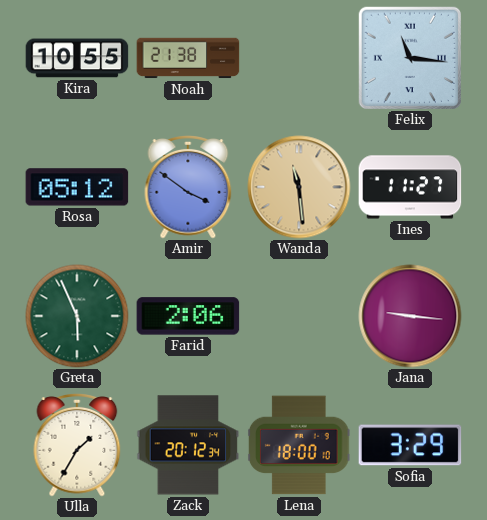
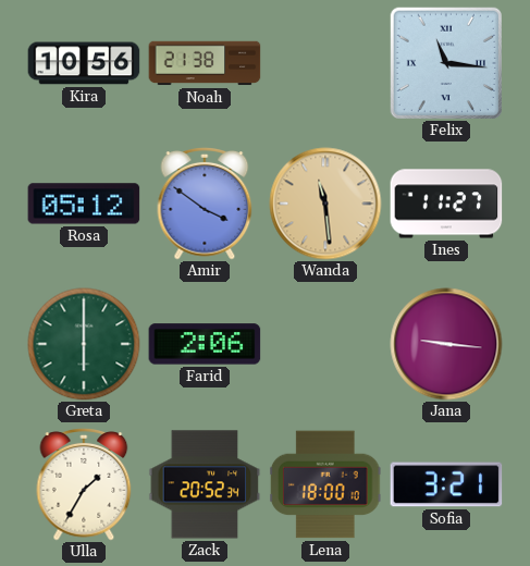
Kira: 10:55 -> 10:56
Greta: 5:56 -> 6:00
Zack: 20:12 -> 20:52
Sofia: 3:29 -> 3:21
